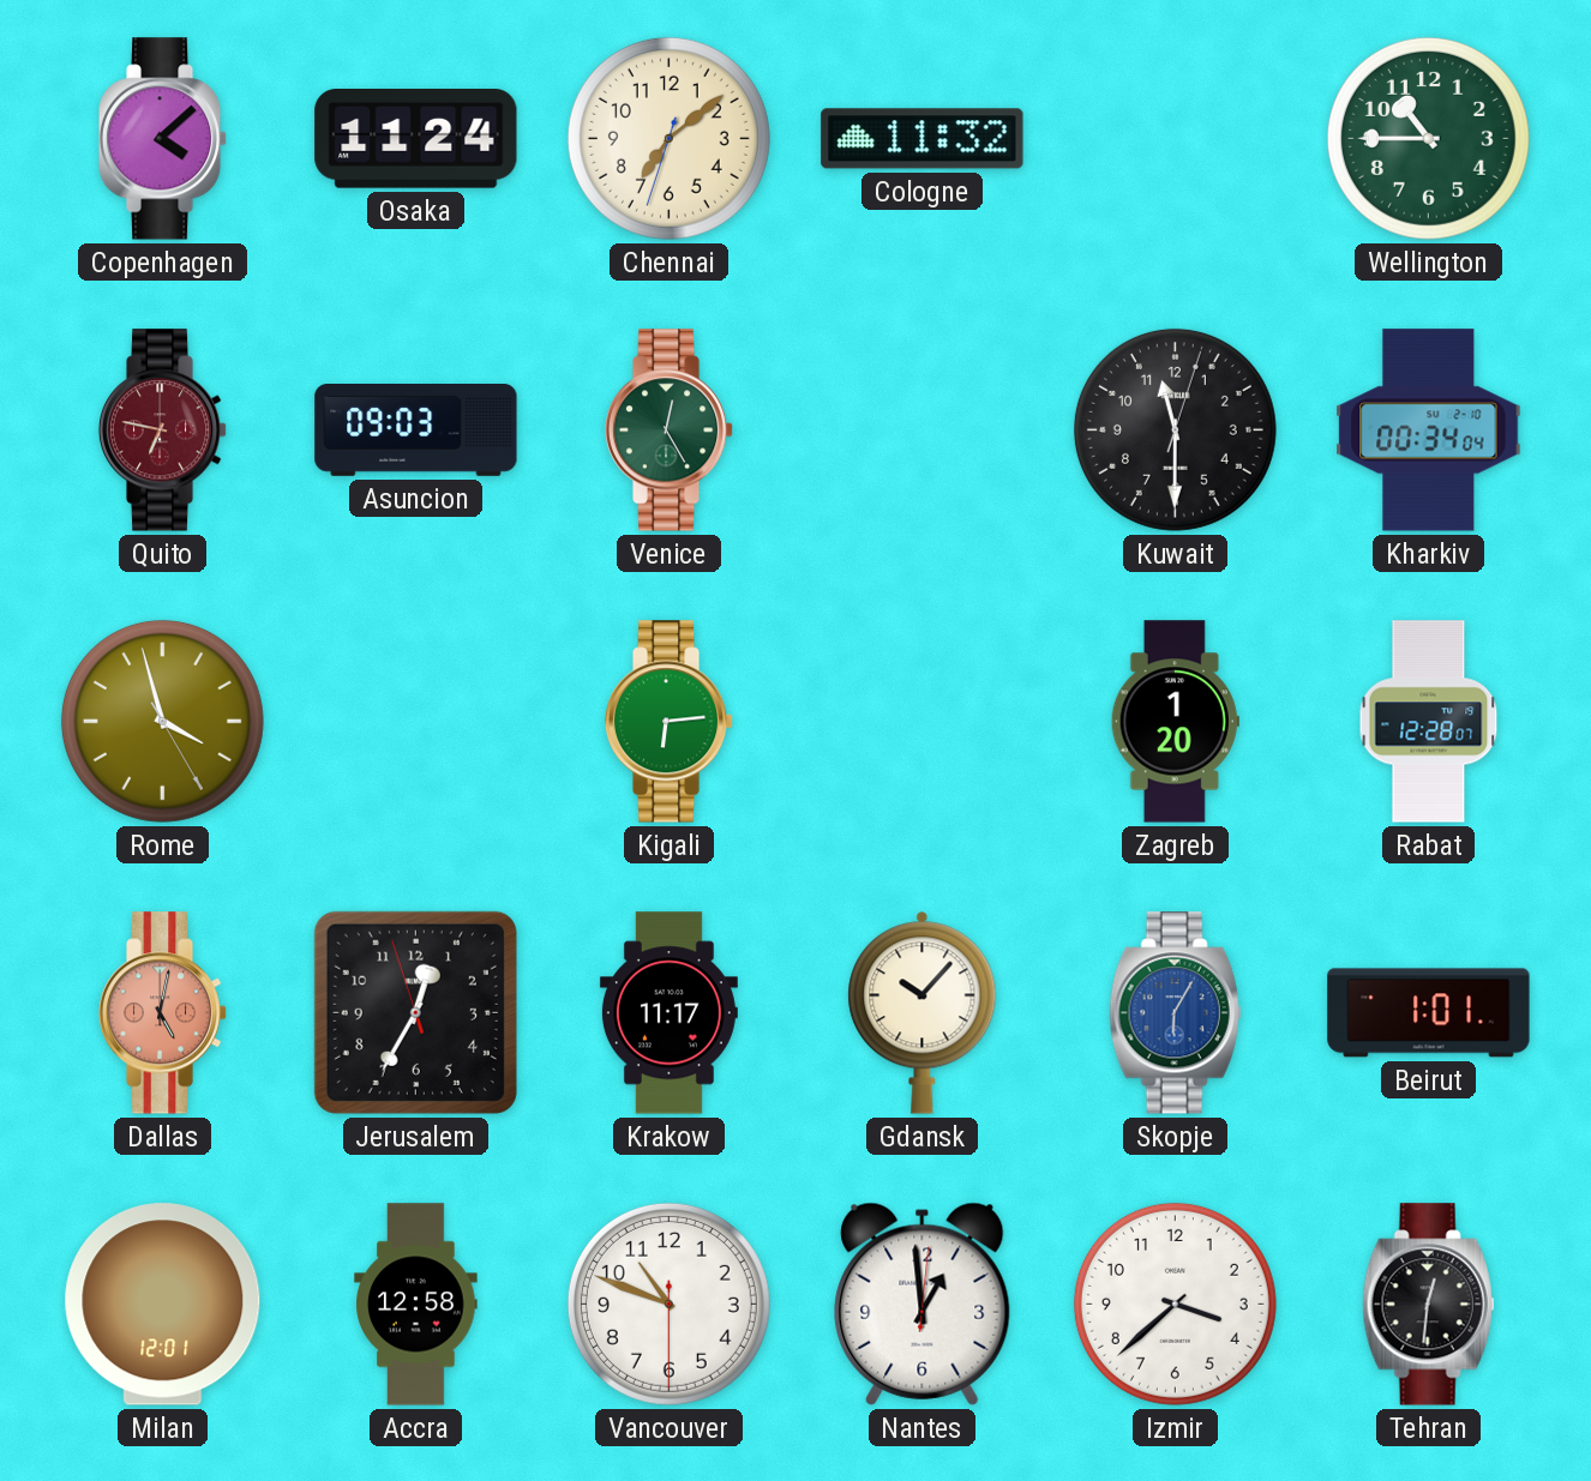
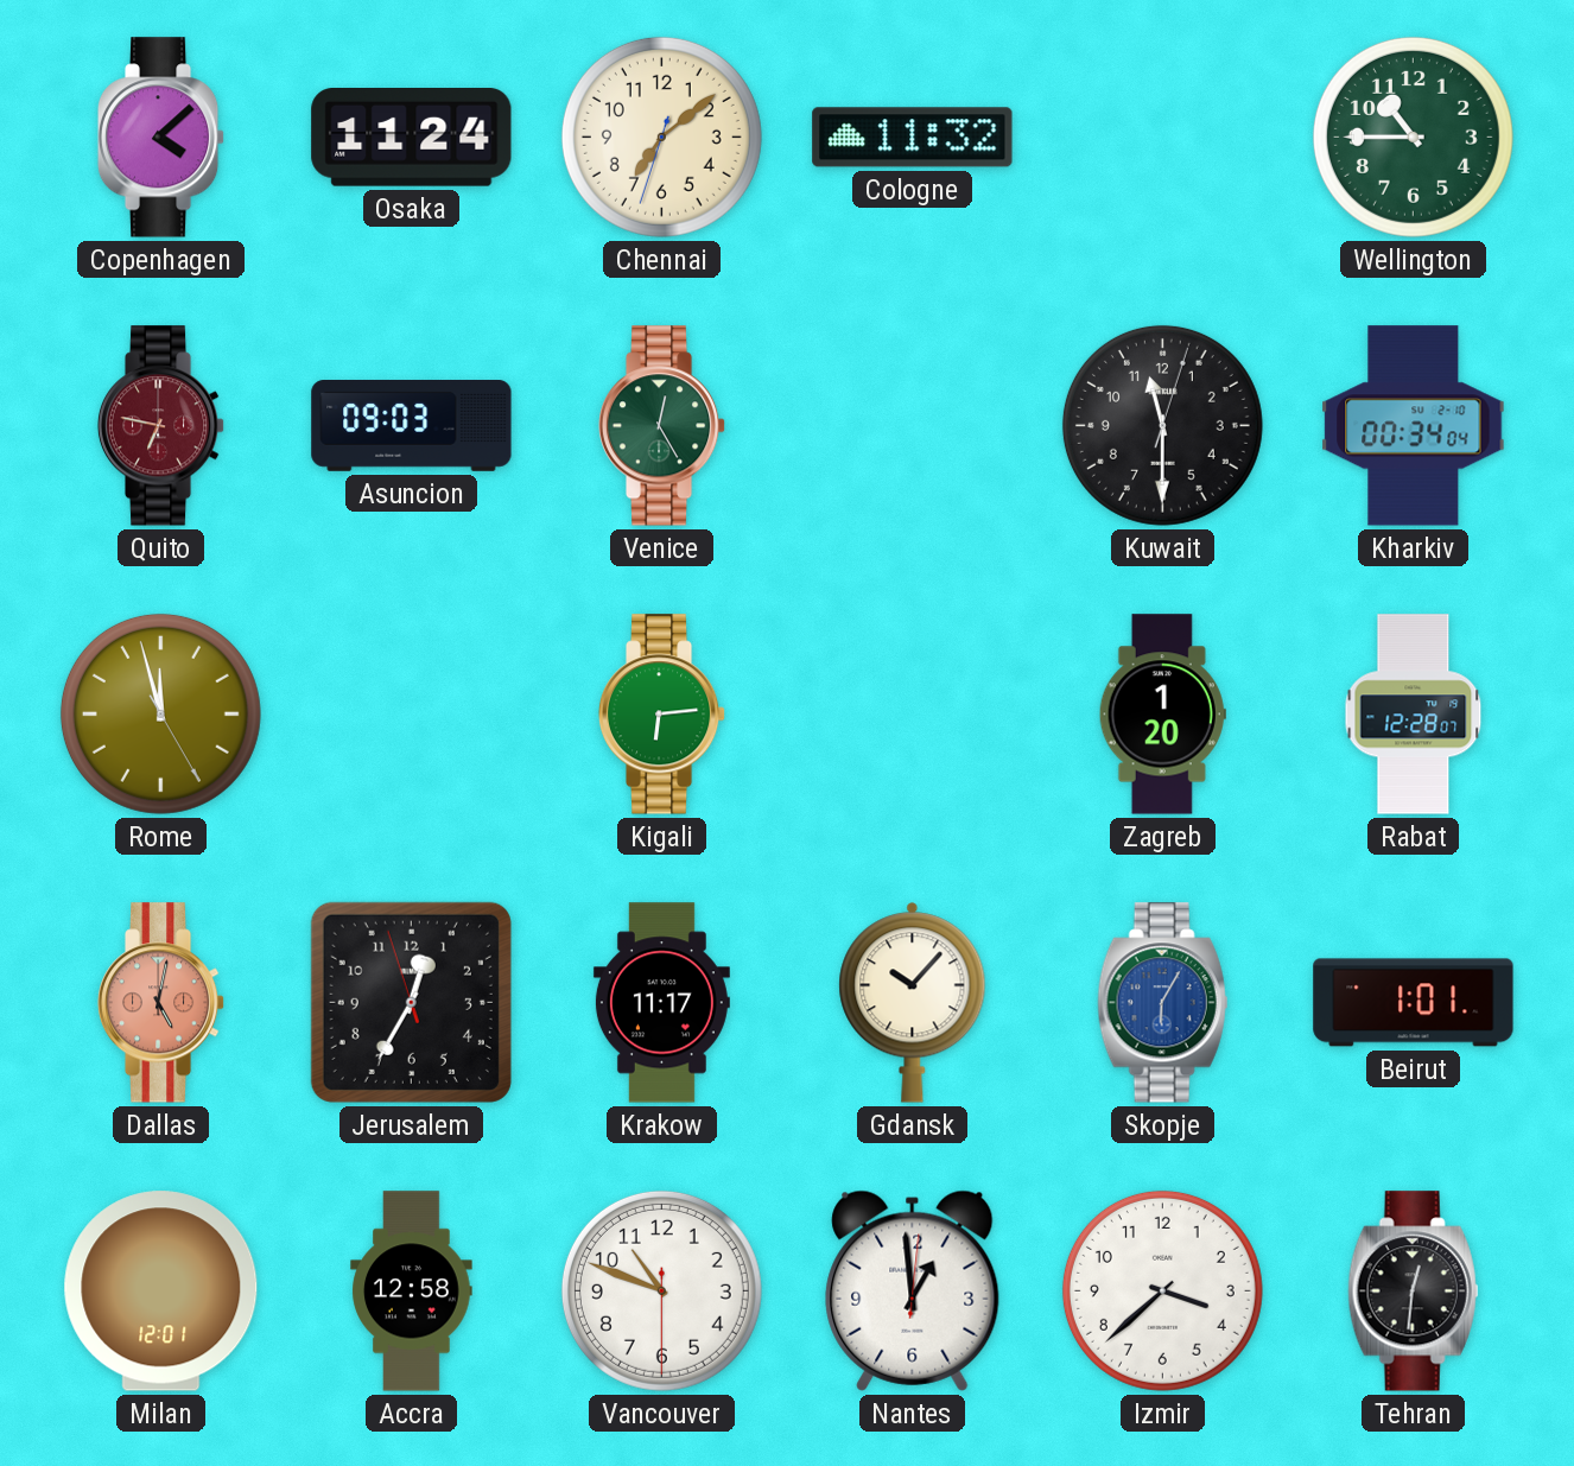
Rome: 3:57 -> 11:57
